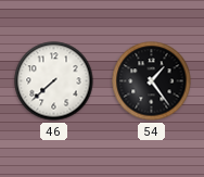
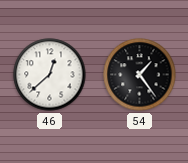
46: 7:38 -> 12:38
